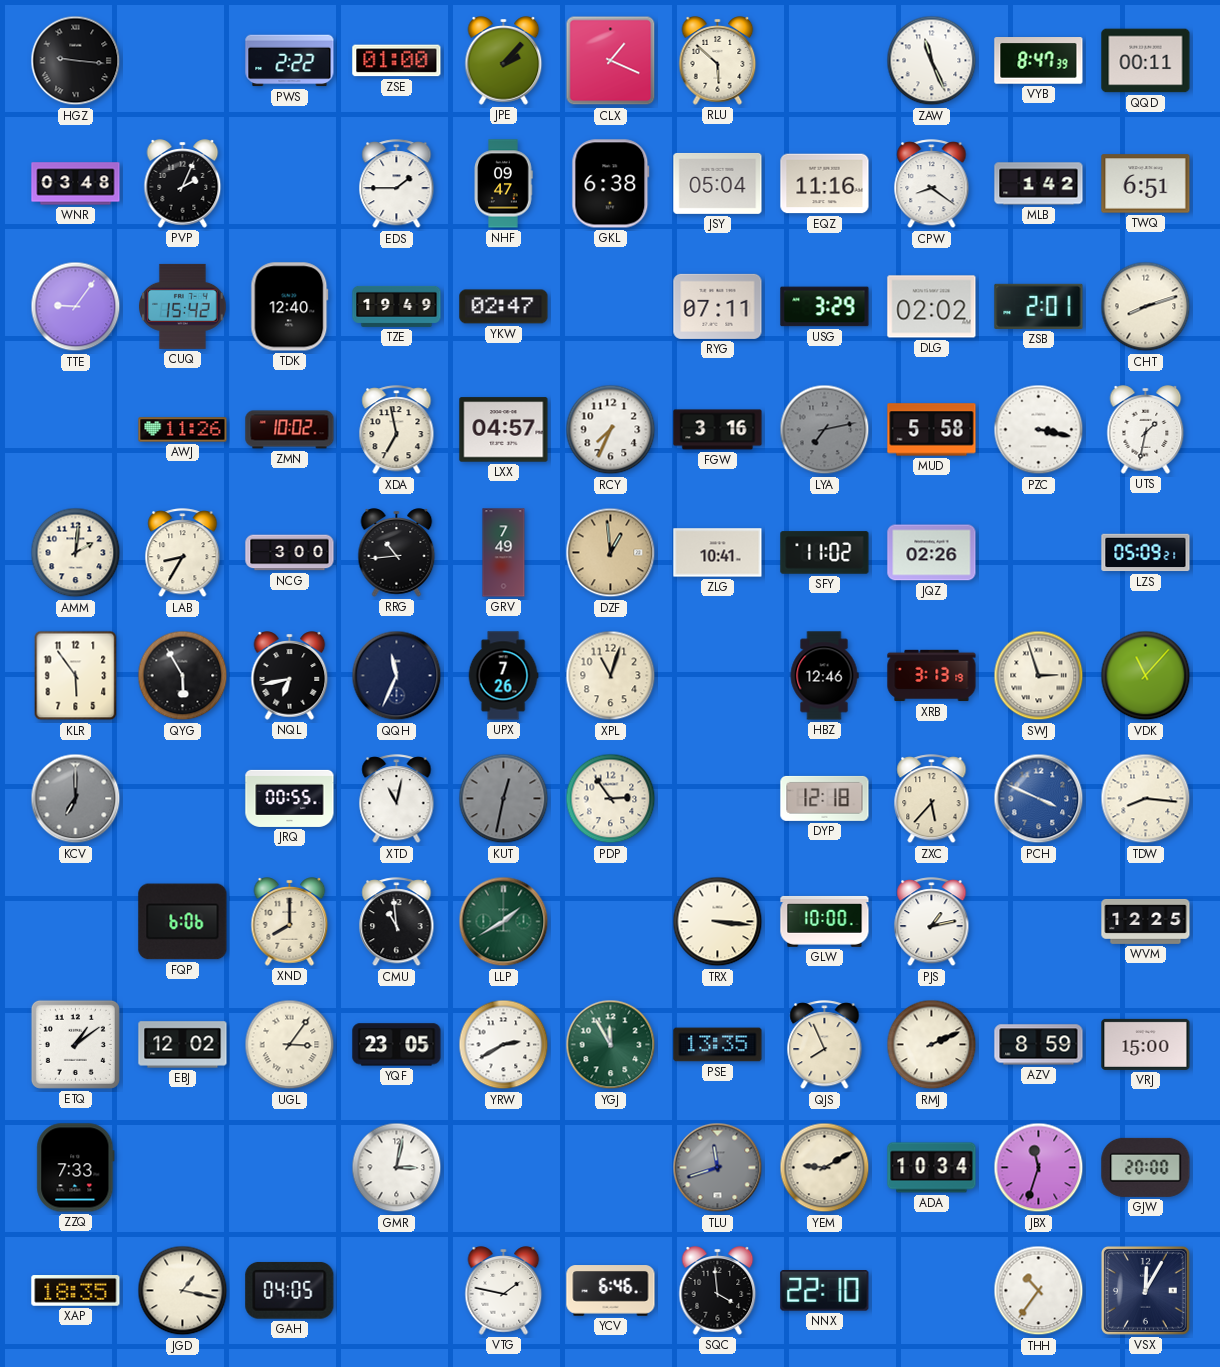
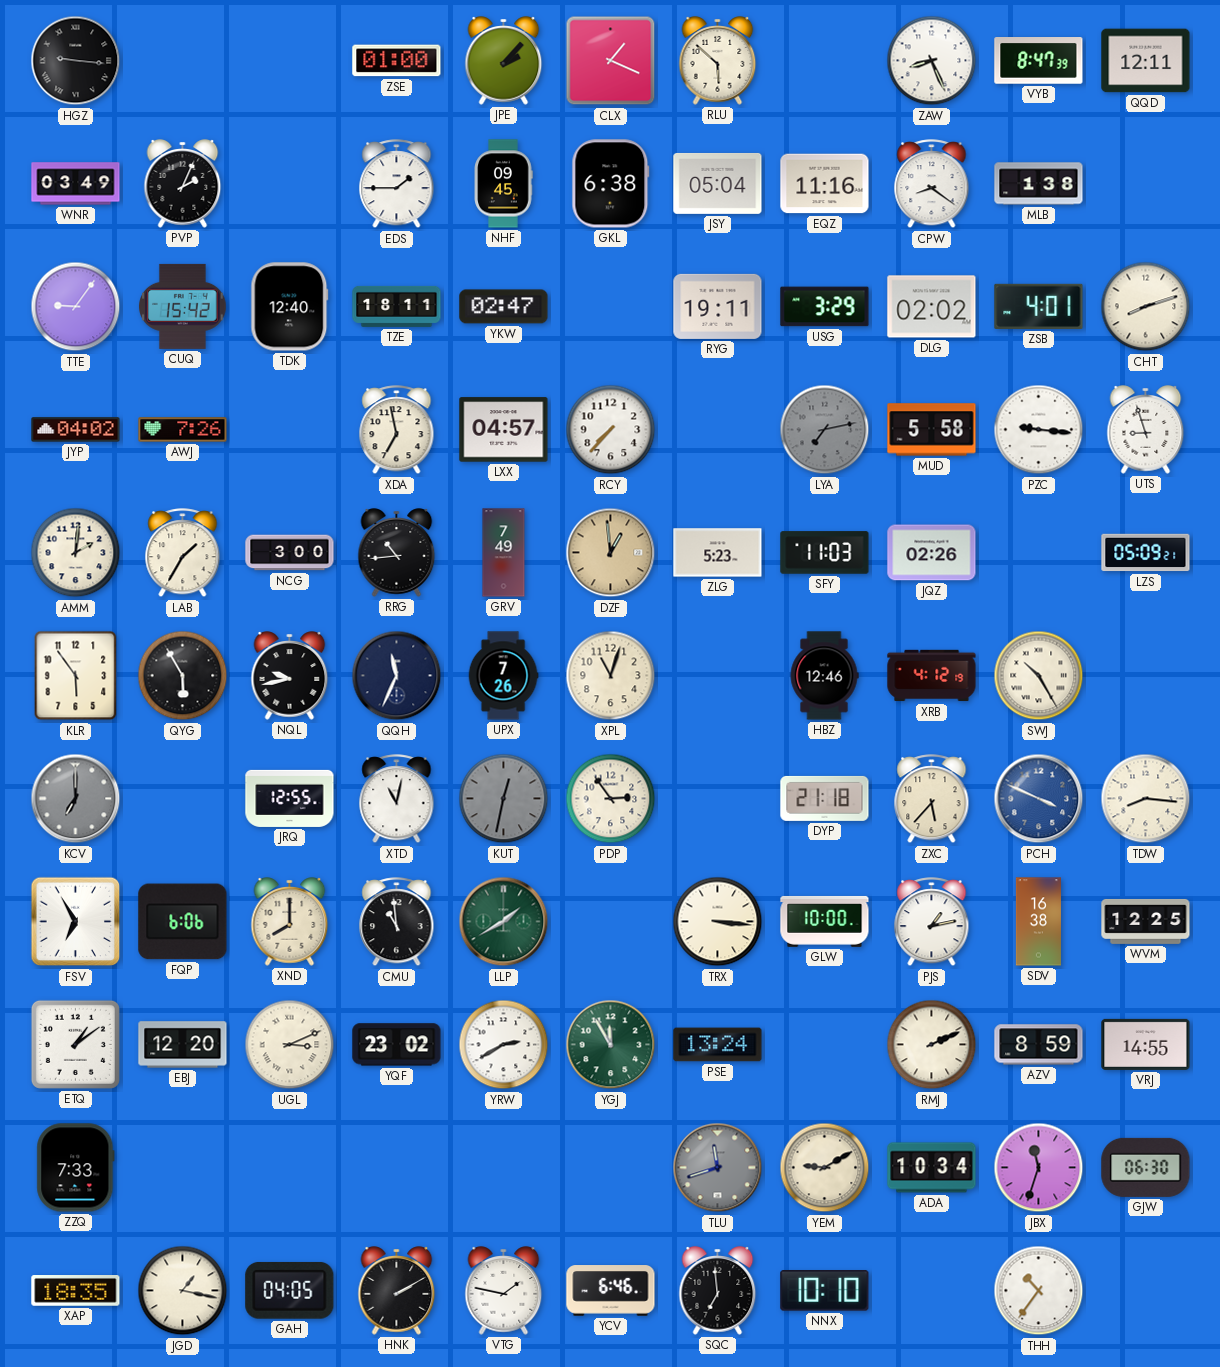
PWS: 2:22 -> none
ZAW: 11:26 -> 8:26
QQD: 00:11 -> 12:11
WNR: 03:48 -> 03:49
NHF: 09:47 -> 09:45
MLB: 1:42 -> 1:38
TWQ: 6:51 -> none
TZE: 19:49 -> 18:11
RYG: 07:11 -> 19:11
ZSB: 2:01 -> 4:01
JYP: none -> 04:02
AWJ: 11:26 -> 7:26
ZMN: 10:02 -> none
RCY: 7:34 -> 7:37
FGW: 3:16 -> none
PZC: 3:17 -> 9:16
UTS: 1:32 -> 8:57
LAB: 8:35 -> 1:35
ZLG: 10:41 -> 5:23
SFY: 11:02 -> 11:03
NQL: 6:43 -> 9:43
XRB: 3:13 -> 4:12
SWJ: 2:57 -> 10:25
VDK: 11:07 -> none
JRQ: 00:55 -> 12:55
DYP: 12:18 -> 21:18
FSV: none -> 6:55
SDV: none -> 16:38
EBJ: 12:02 -> 12:20
UGL: 3:06 -> 3:11
YQF: 23:05 -> 23:02
PSE: 13:35 -> 13:24
QJS: 7:56 -> none
VRJ: 15:00 -> 14:55
GMR: 3:02 -> none
GJW: 20:00 -> 06:30
HNK: none -> 2:10
SQC: 3:59 -> 6:59
NNX: 22:10 -> 10:10
VSX: 12:05 -> none
